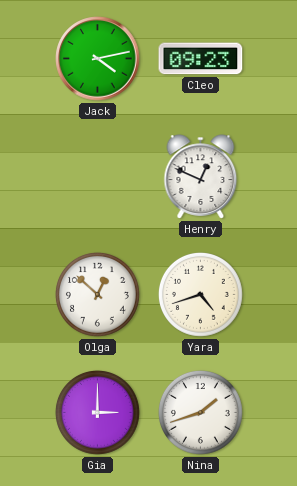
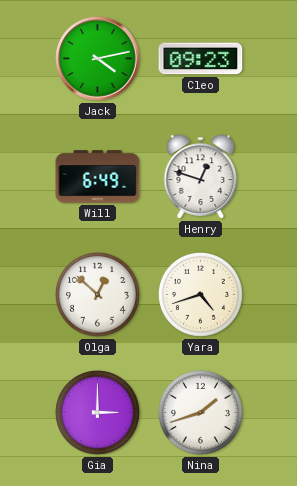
Will: none -> 6:49
Henry: 12:49 -> 12:48
